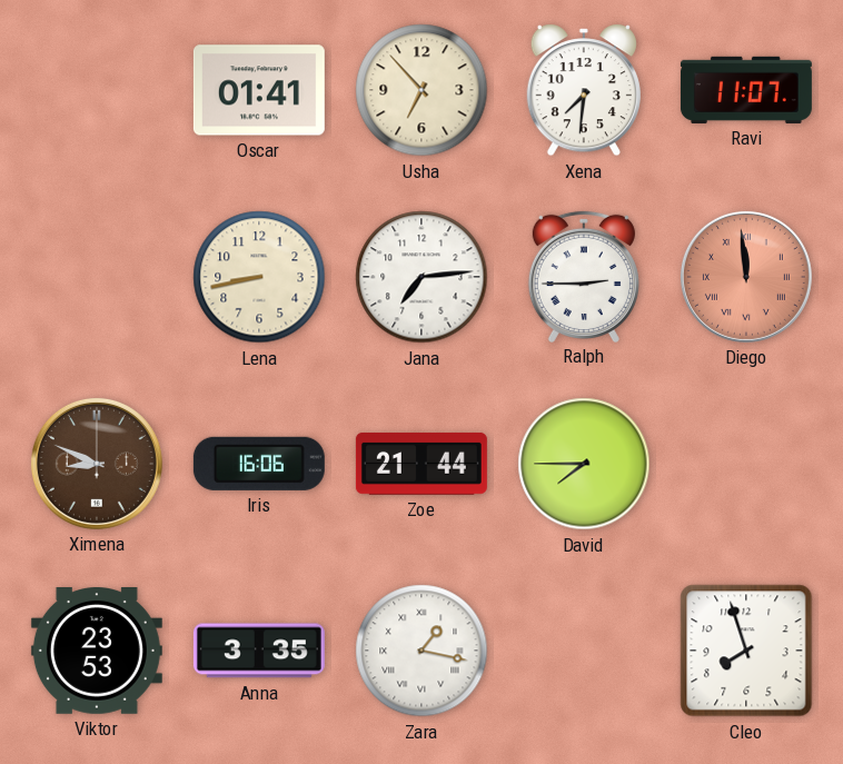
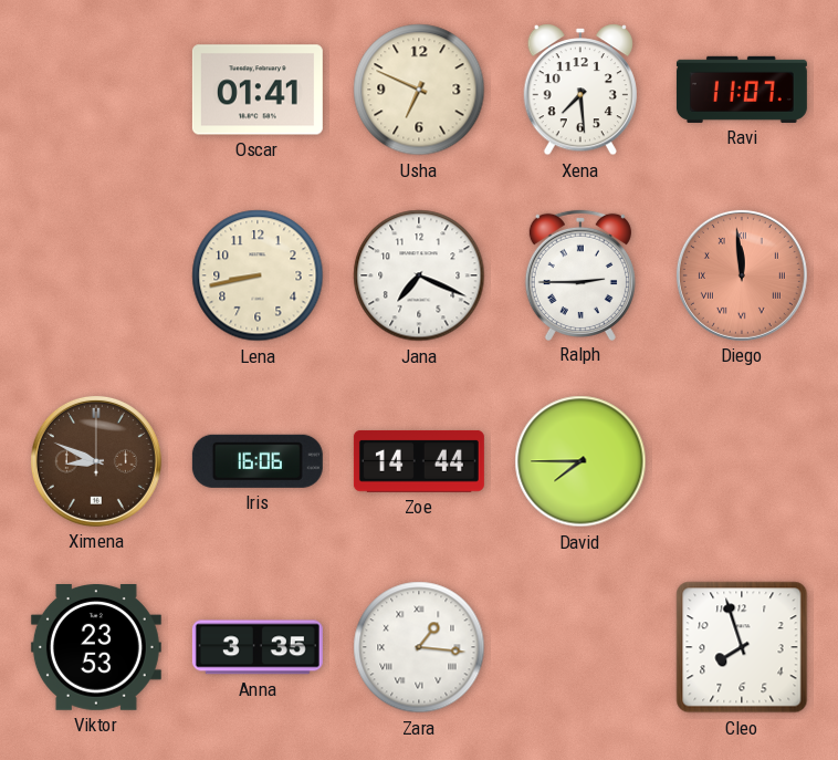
Usha: 6:53 -> 6:49
Xena: 7:31 -> 7:29
Jana: 7:14 -> 7:19
Zoe: 21:44 -> 14:44
Zara: 1:17 -> 1:16
